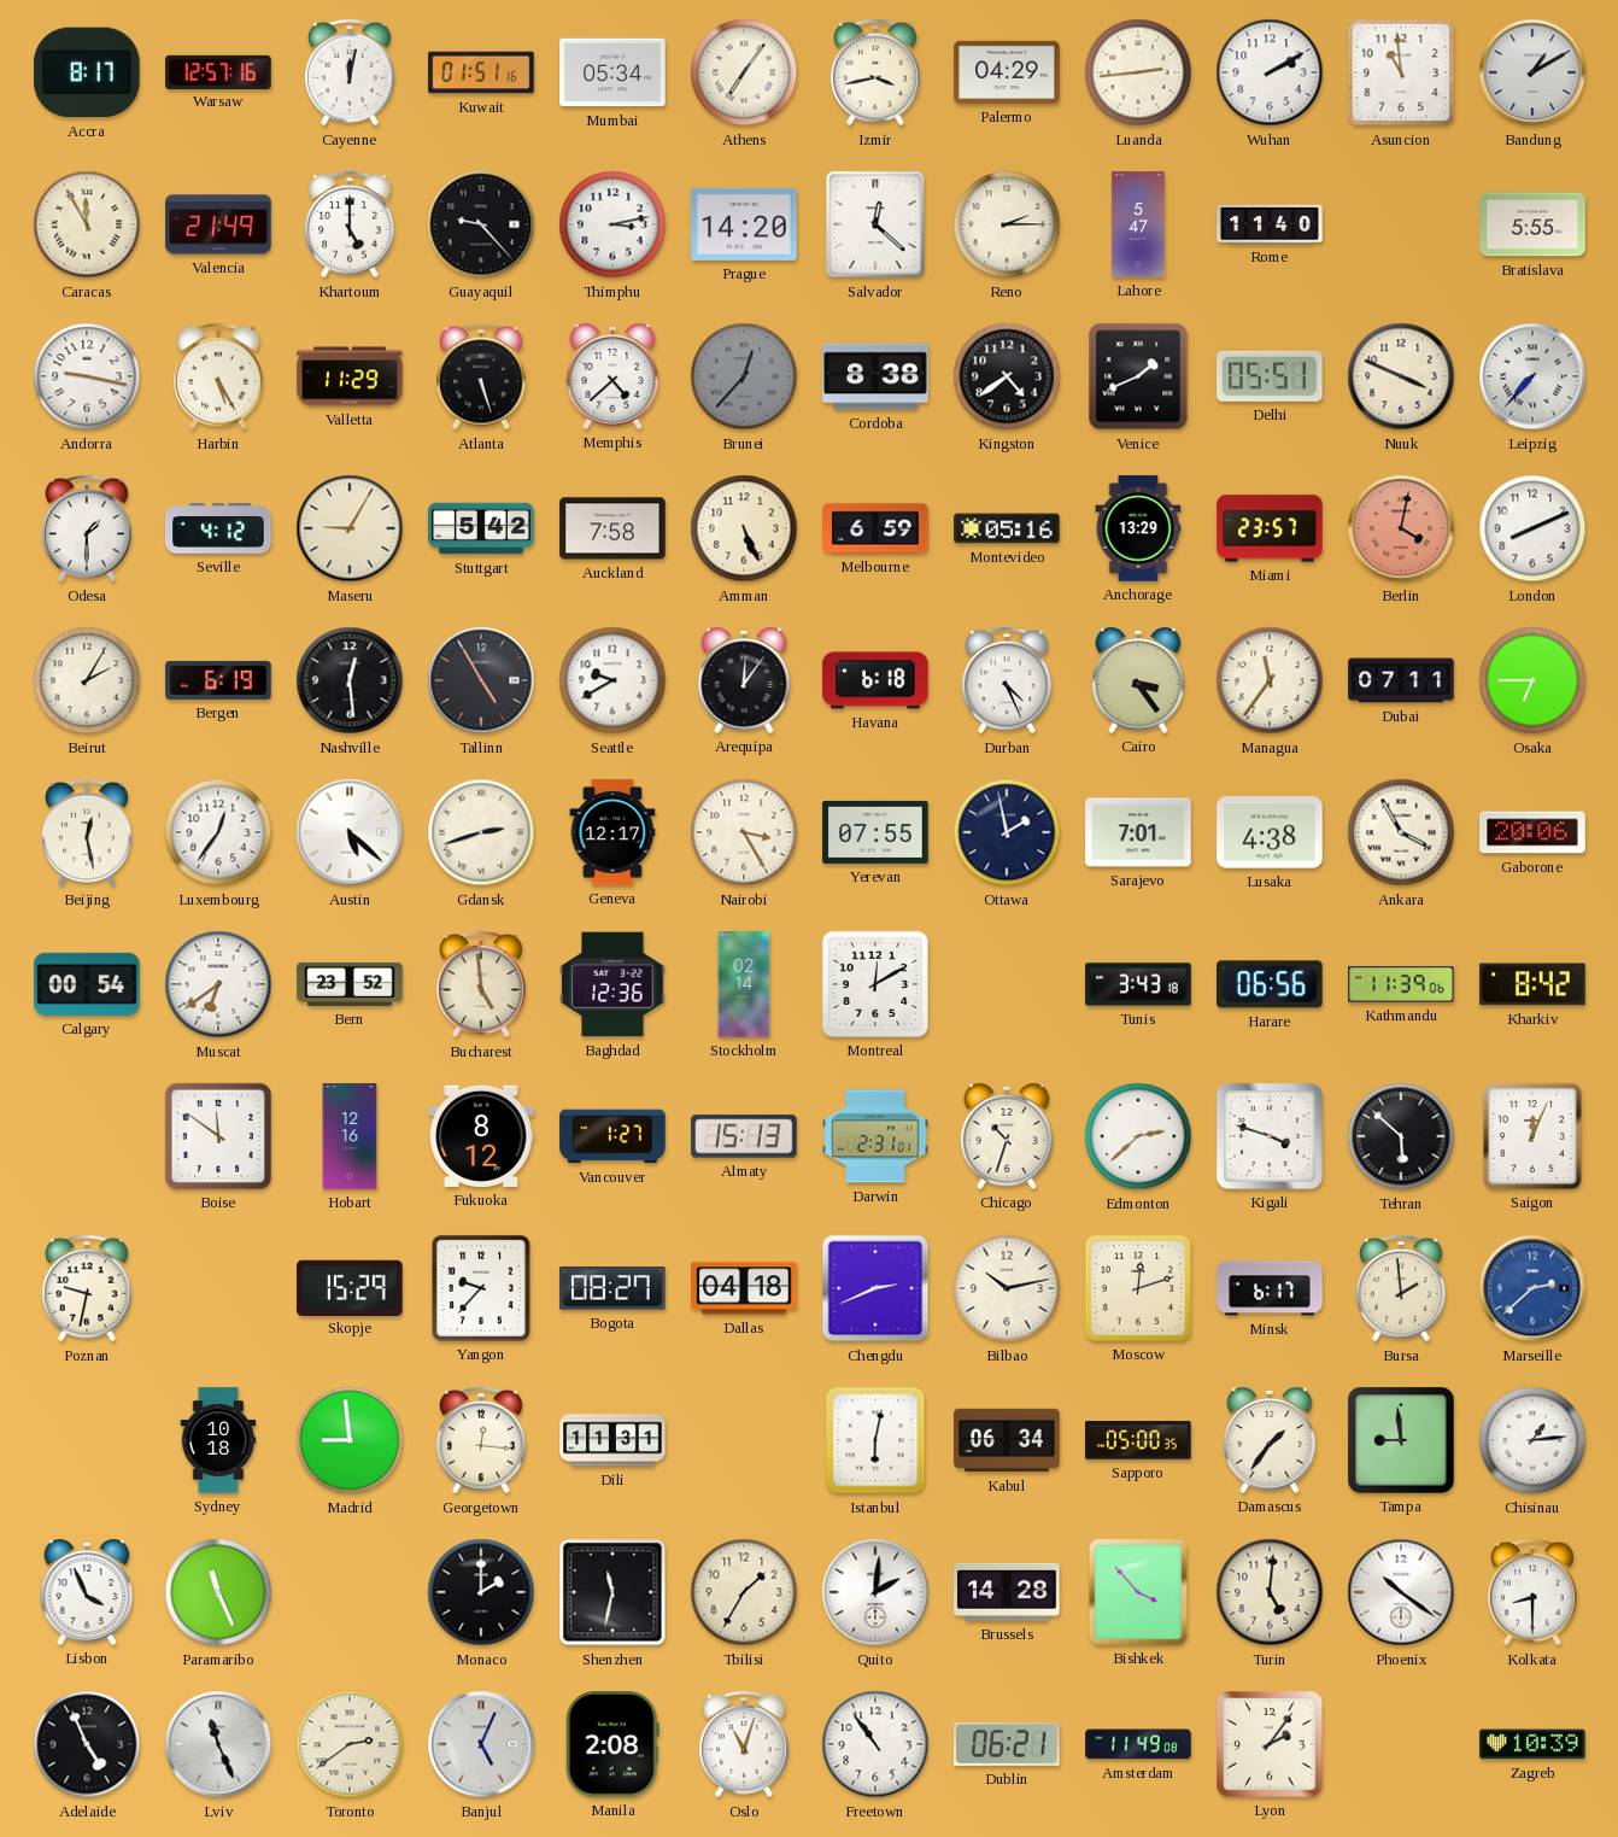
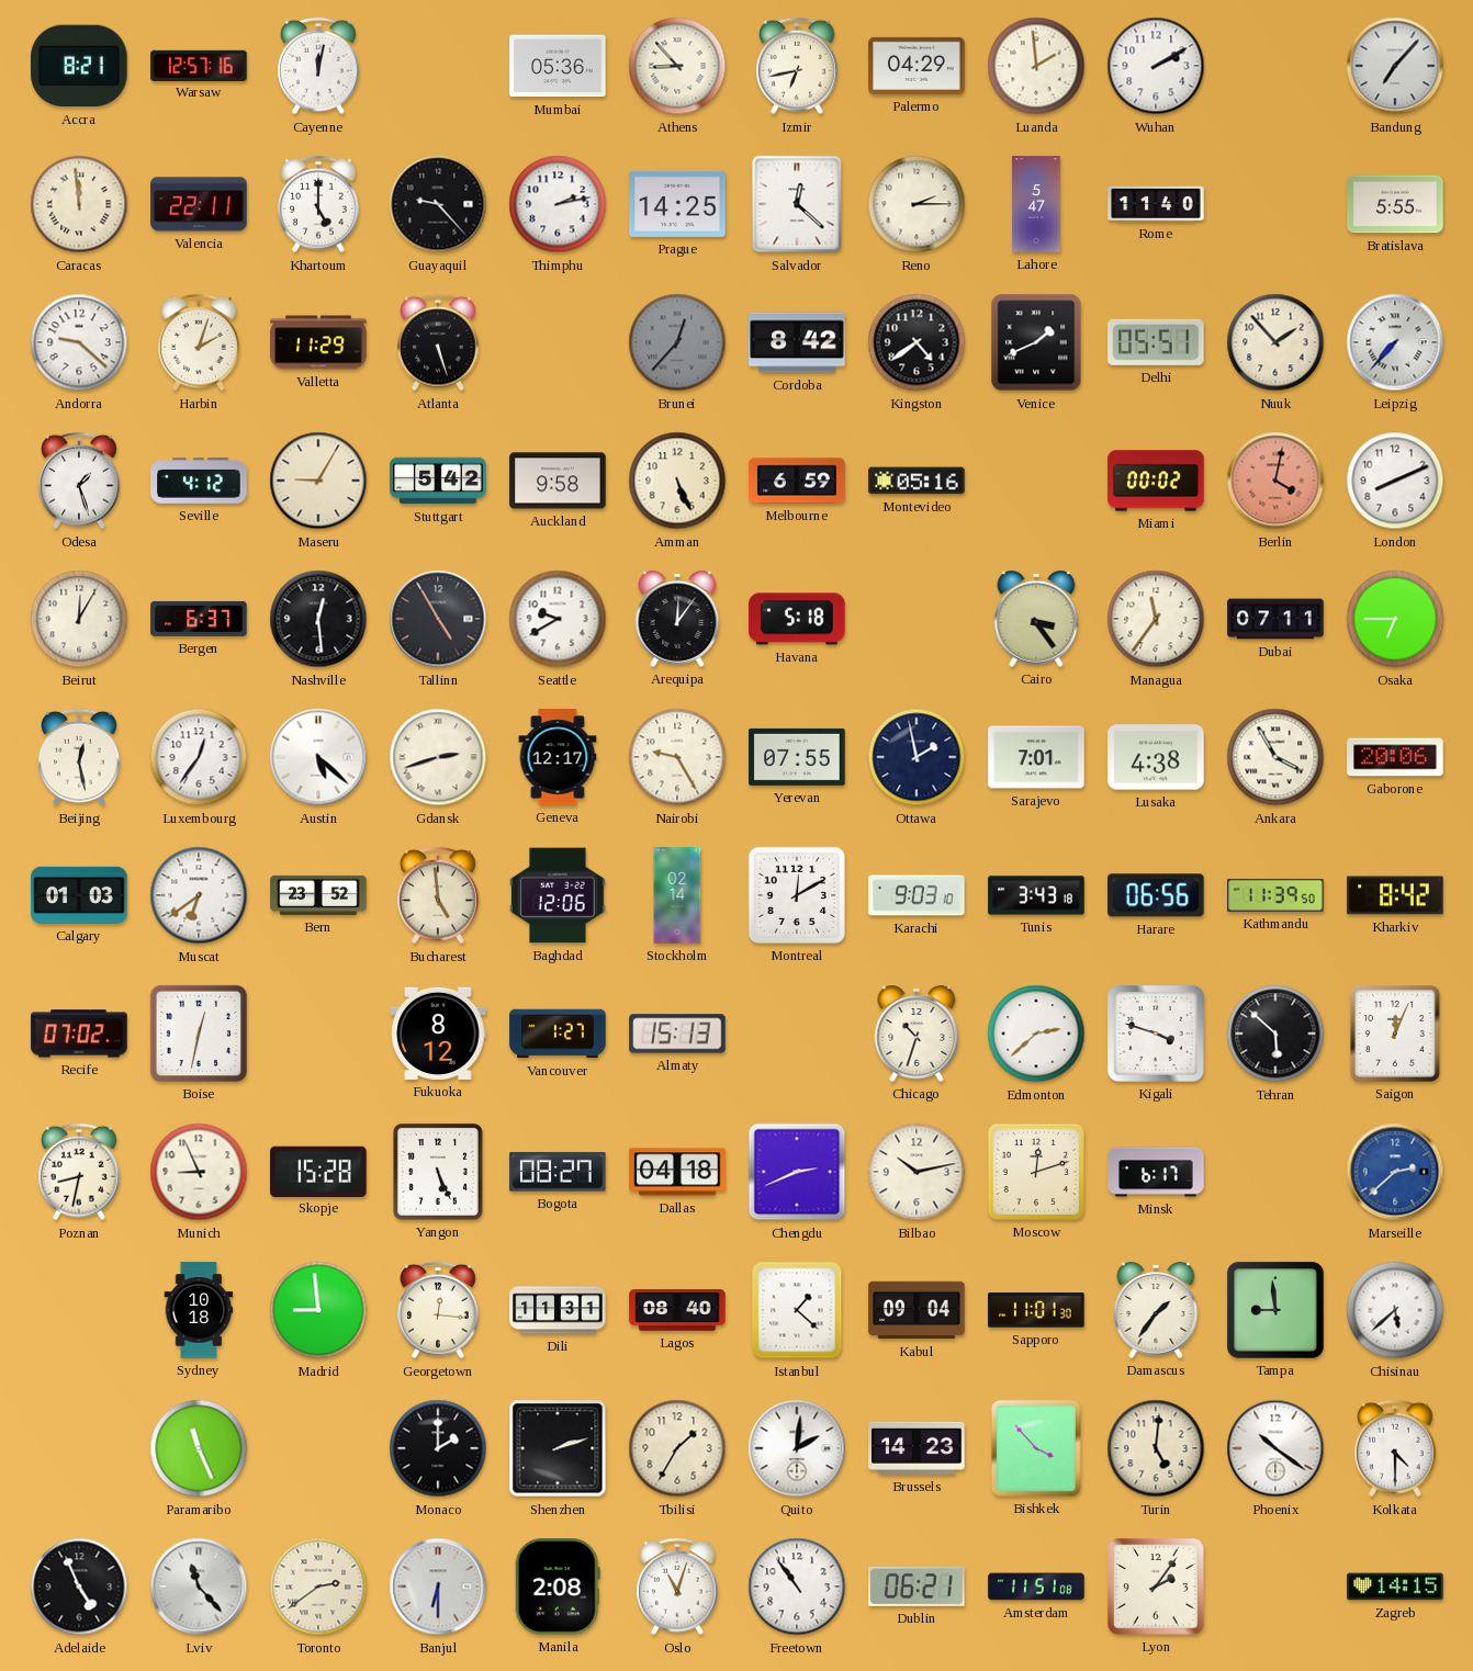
Accra: 8:17 -> 8:21
Kuwait: 01:51 -> none
Mumbai: 05:34 -> 05:36
Athens: 7:06 -> 8:53
Izmir: 3:43 -> 6:43
Luanda: 2:44 -> 1:59
Asuncion: 10:59 -> none
Bandung: 1:10 -> 7:07
Caracas: 11:55 -> 11:59
Valencia: 21:49 -> 22:11
Thimphu: 3:13 -> 2:13
Prague: 14:20 -> 14:25
Andorra: 9:17 -> 9:22
Harbin: 5:25 -> 2:03
Memphis: 4:38 -> none
Cordoba: 8:38 -> 8:42
Nuuk: 3:49 -> 1:53
Odesa: 1:30 -> 1:27
Auckland: 7:58 -> 9:58
Anchorage: 13:29 -> none
Miami: 23:57 -> 00:02
Beirut: 2:05 -> 12:05
Bergen: 6:19 -> 6:37
Havana: 6:18 -> 5:18
Durban: 4:26 -> none
Nairobi: 3:25 -> 9:25
Calgary: 00:54 -> 01:03
Baghdad: 12:36 -> 12:06
Karachi: none -> 9:03
Kathmandu: 11:39:06 -> 11:39:50
Recife: none -> 07:02
Boise: 11:51 -> 12:32
Hobart: 12:16 -> none
Darwin: 2:31 -> none
Poznan: 9:32 -> 8:32
Munich: none -> 8:56
Skopje: 15:29 -> 15:28
Yangon: 9:37 -> 5:26
Bursa: 1:59 -> none
Lagos: none -> 08:40
Istanbul: 6:02 -> 1:22
Kabul: 06:34 -> 09:04
Sapporo: 05:00 -> 11:01
Chisinau: 1:14 -> 5:38
Lisbon: 3:56 -> none
Shenzhen: 11:32 -> 2:12
Brussels: 14:28 -> 14:23
Kolkata: 8:30 -> 4:30
Lviv: 11:26 -> 11:23
Banjul: 5:04 -> 6:30
Amsterdam: 11:49 -> 11:51
Zagreb: 10:39 -> 14:15
